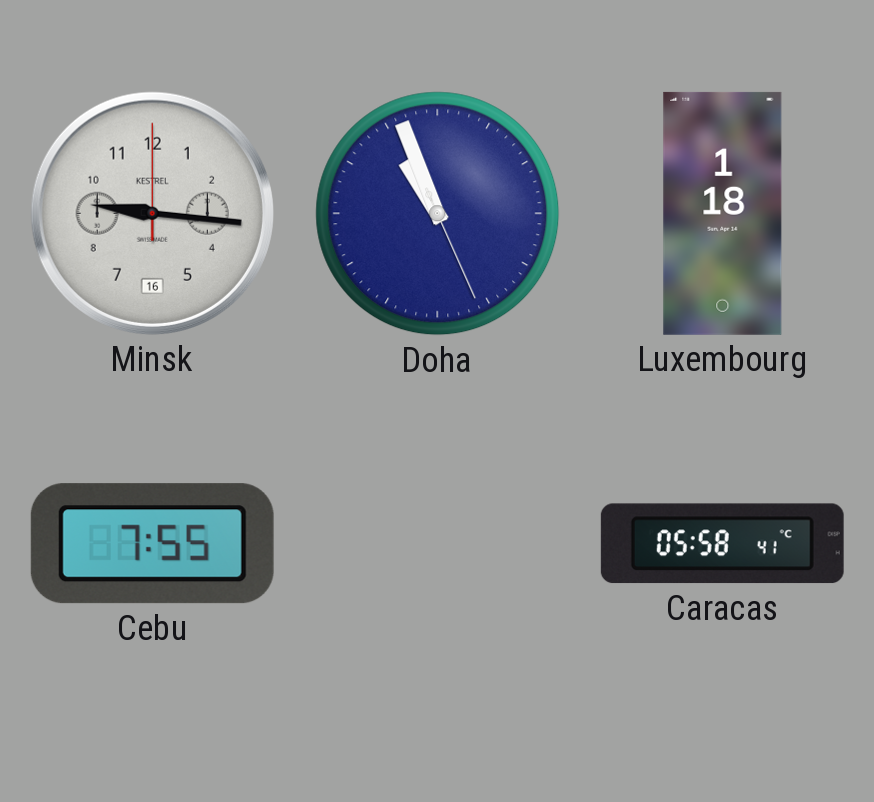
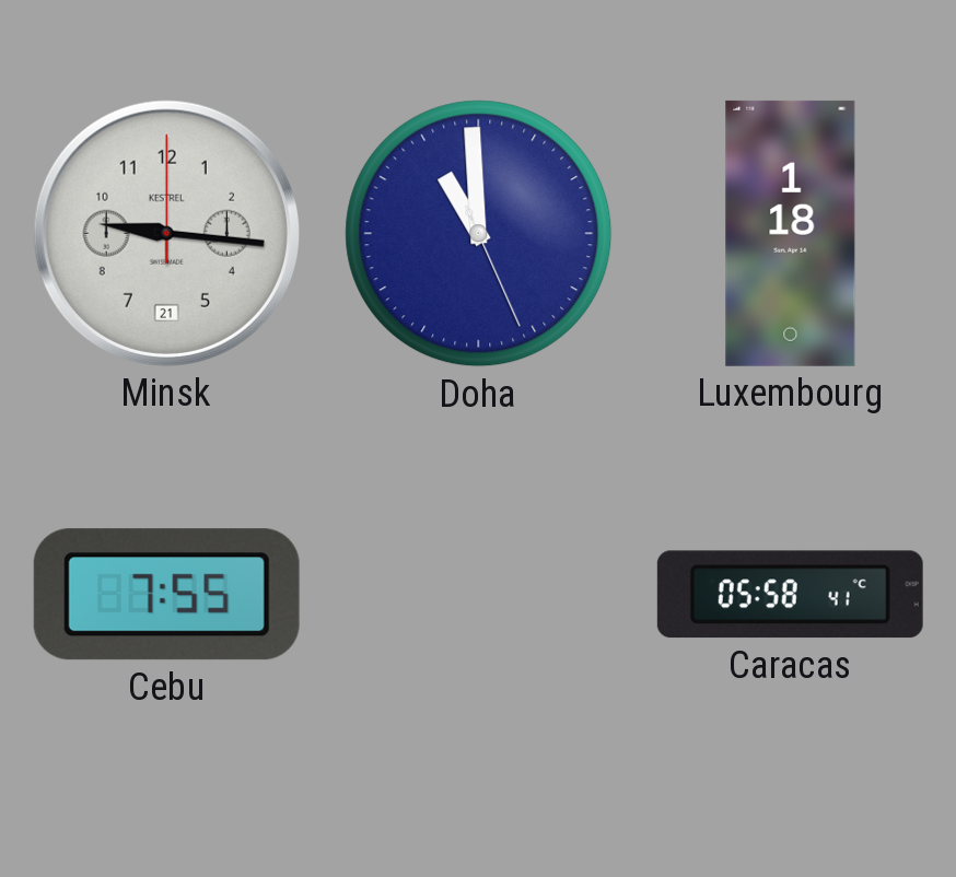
Minsk date: 16 -> 21
Doha: 10:56 -> 10:59
